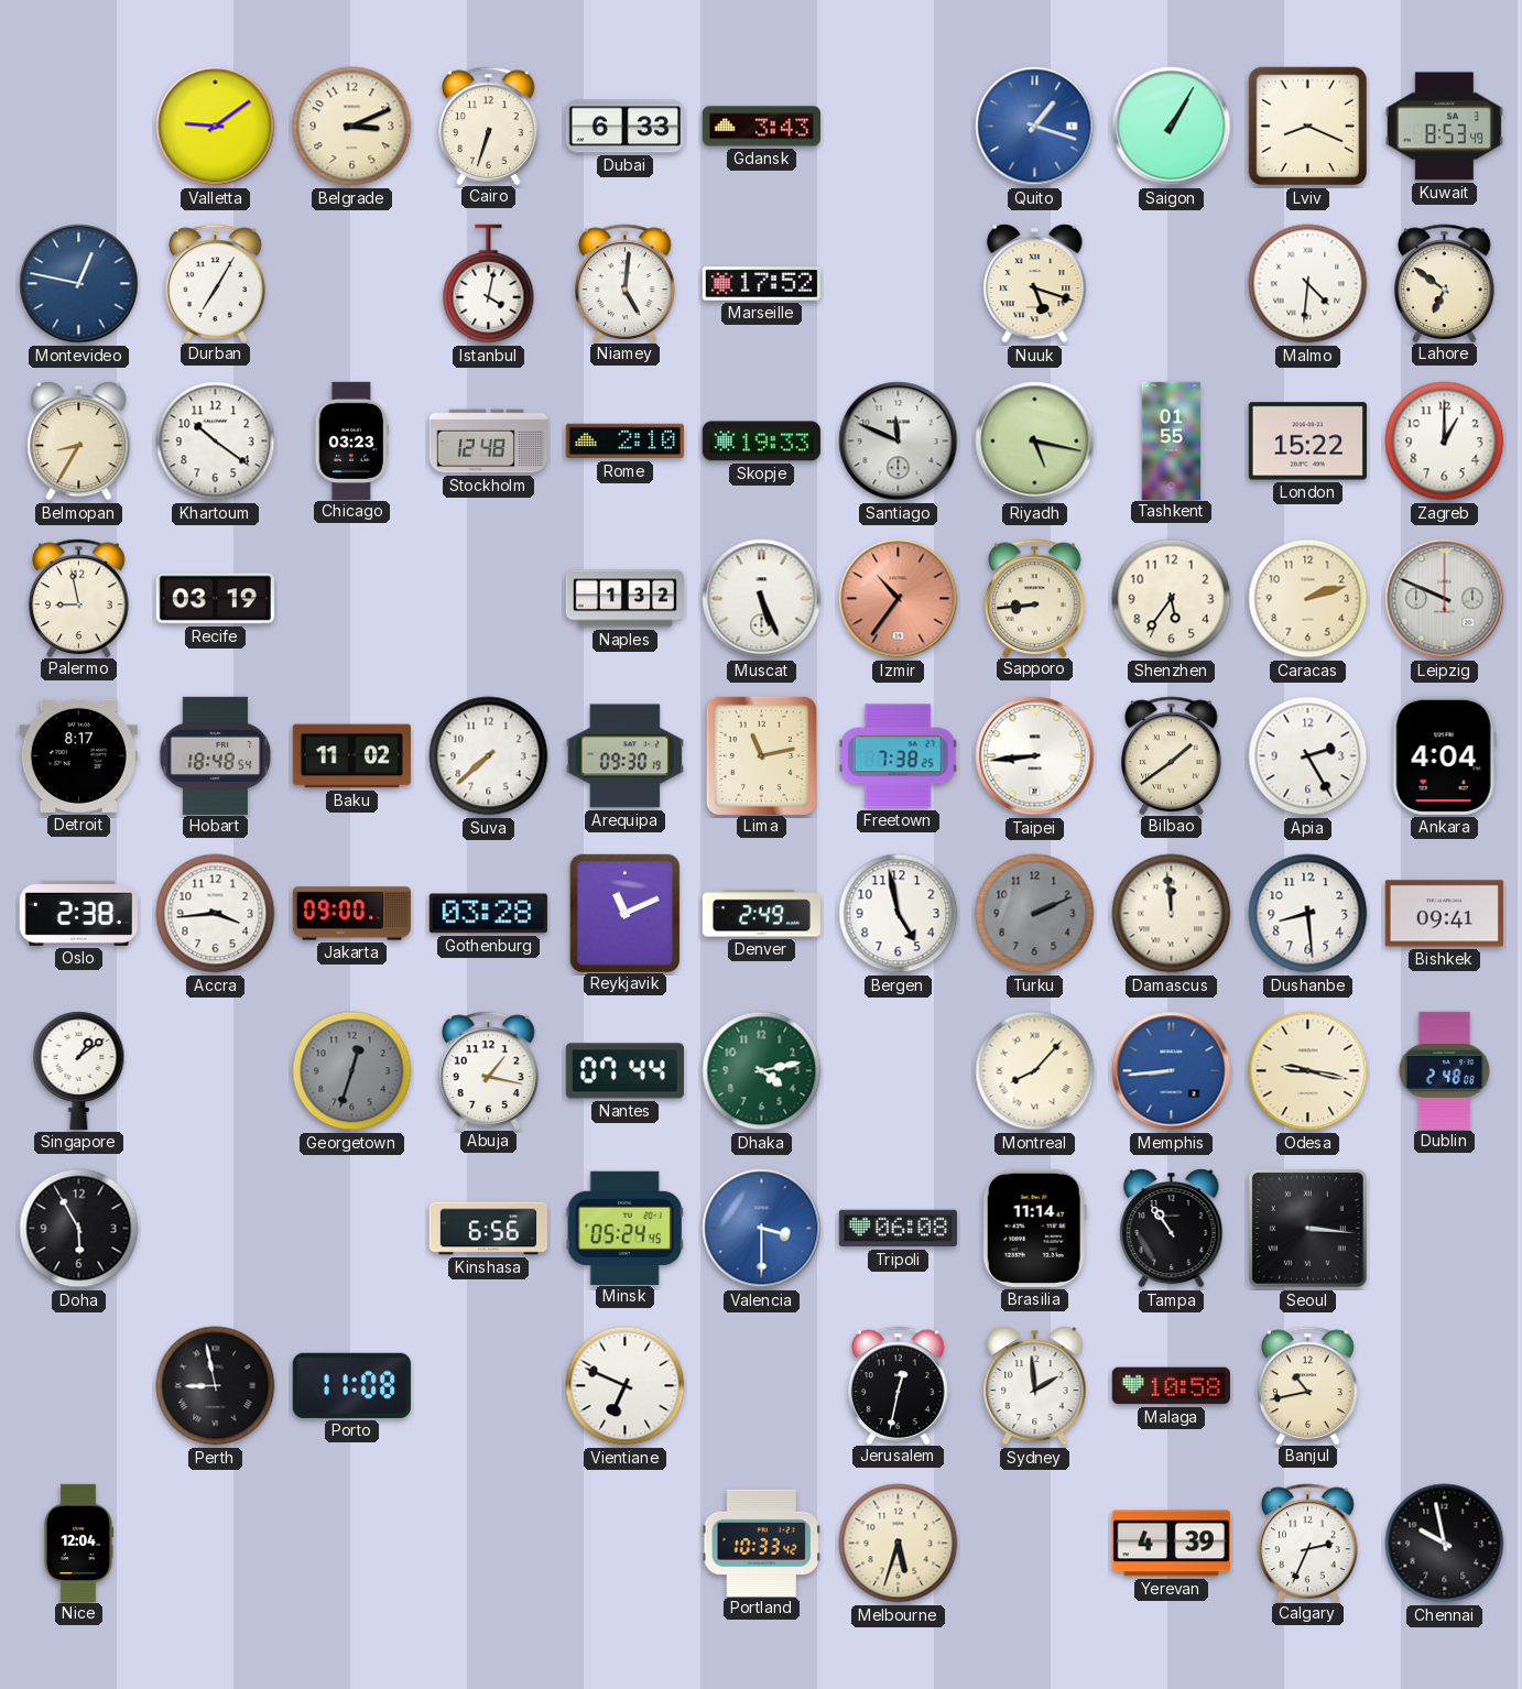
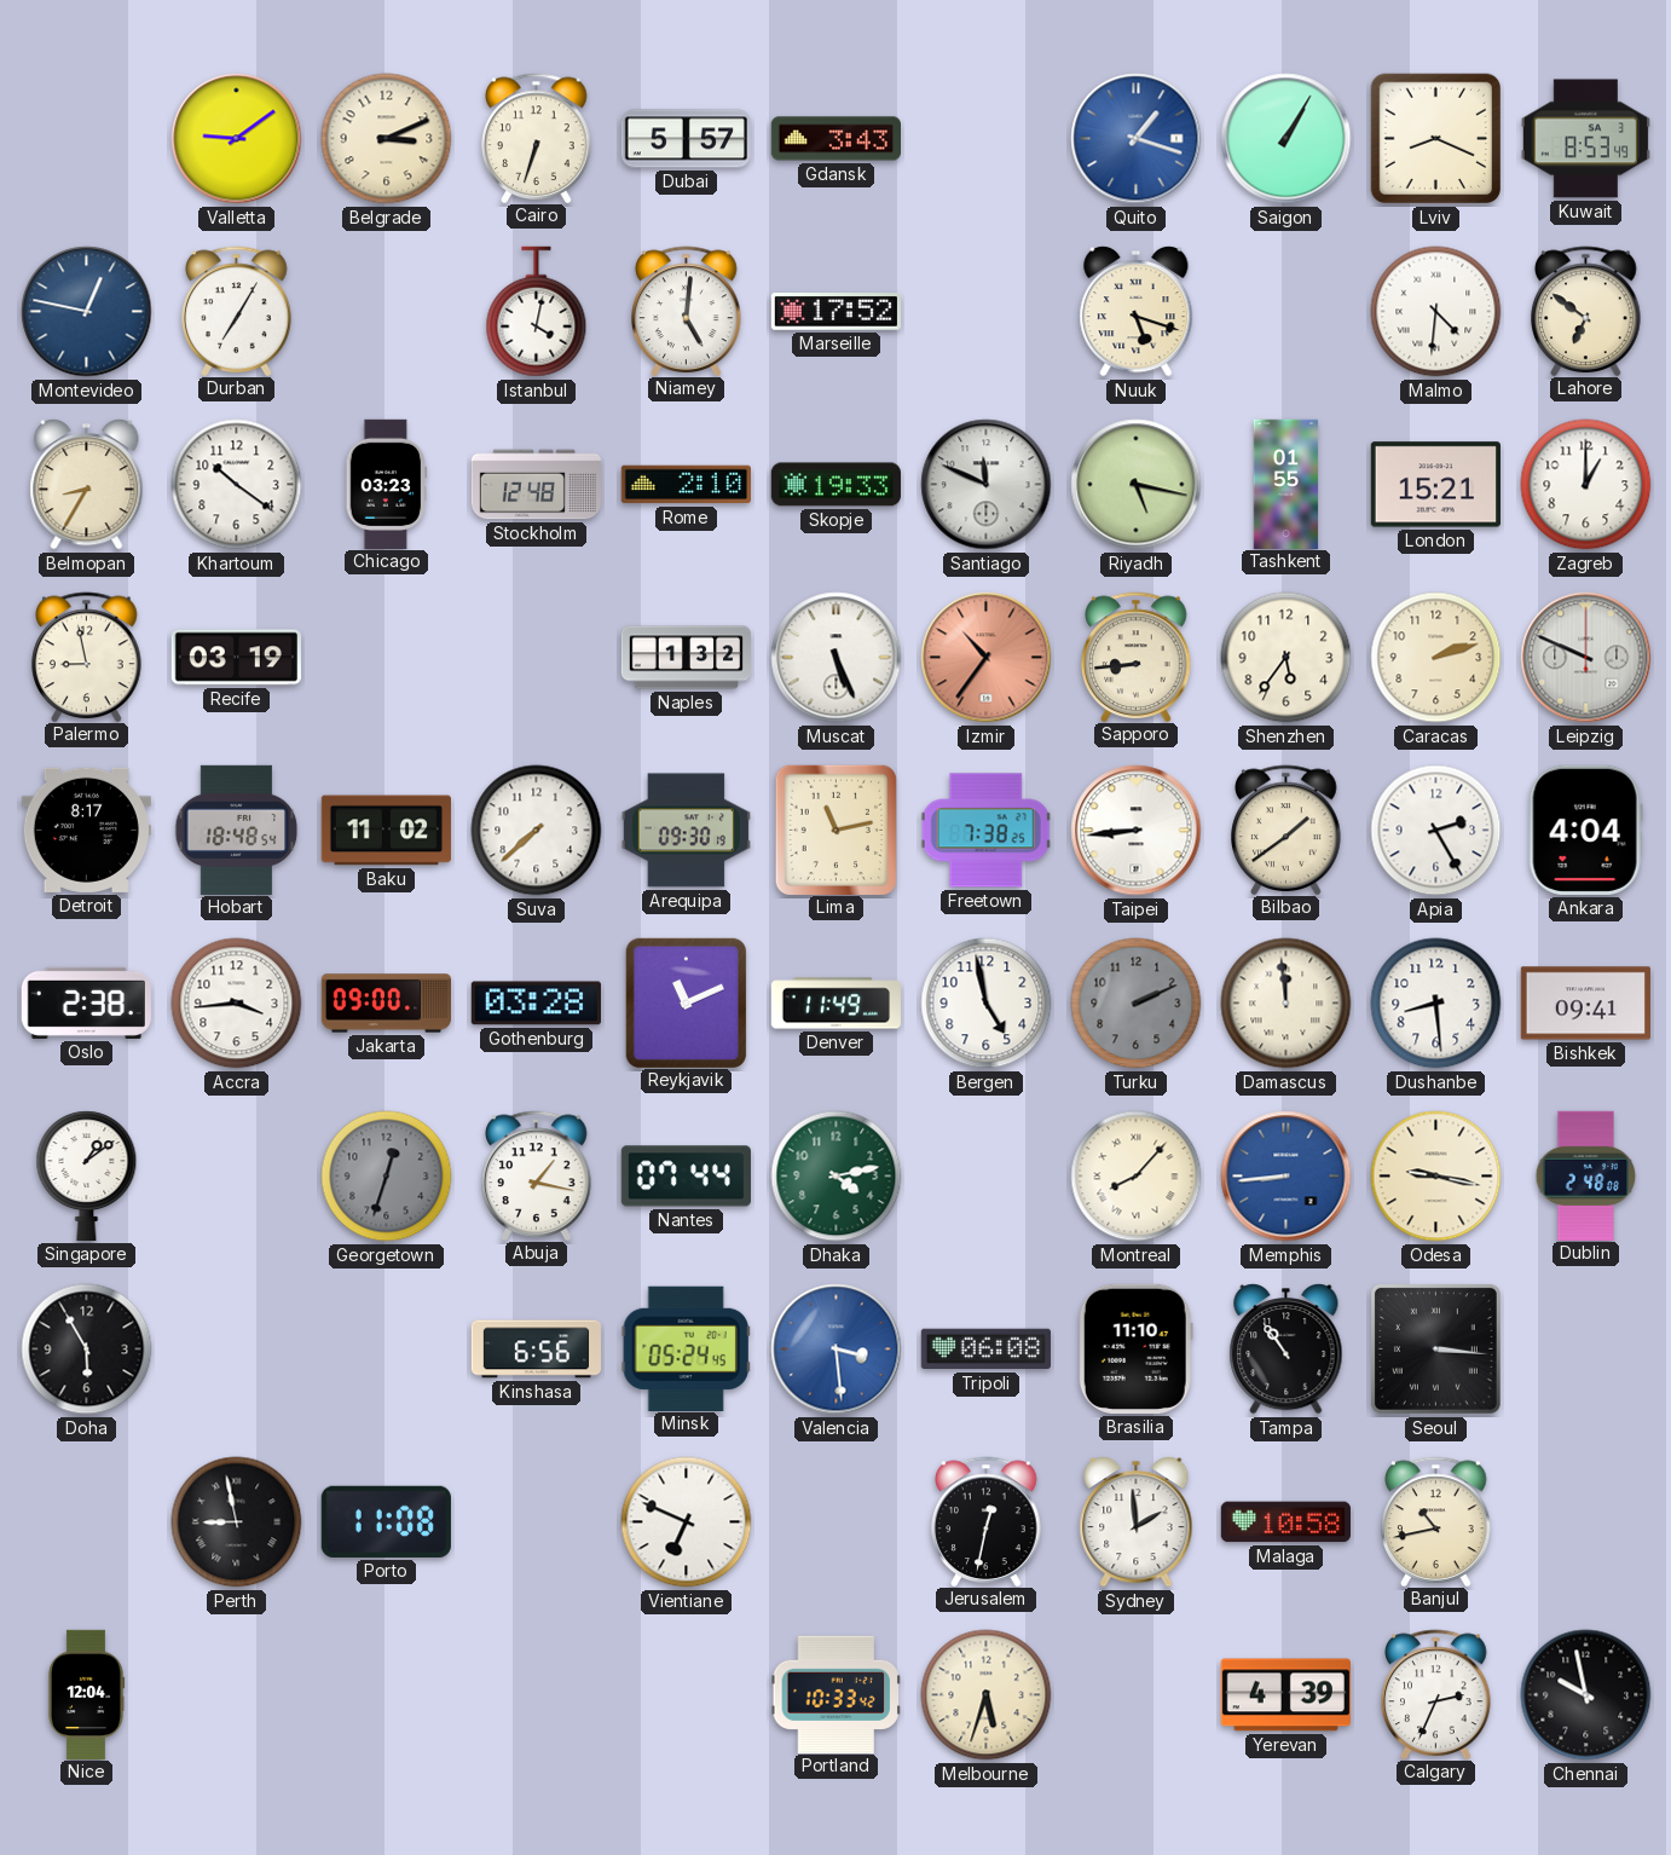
Dubai: 6:33 -> 5:57
London: 15:22 -> 15:21
Denver: 2:49 -> 11:49
Valencia: 3:30 -> 3:29
Brasilia: 11:14 -> 11:10
